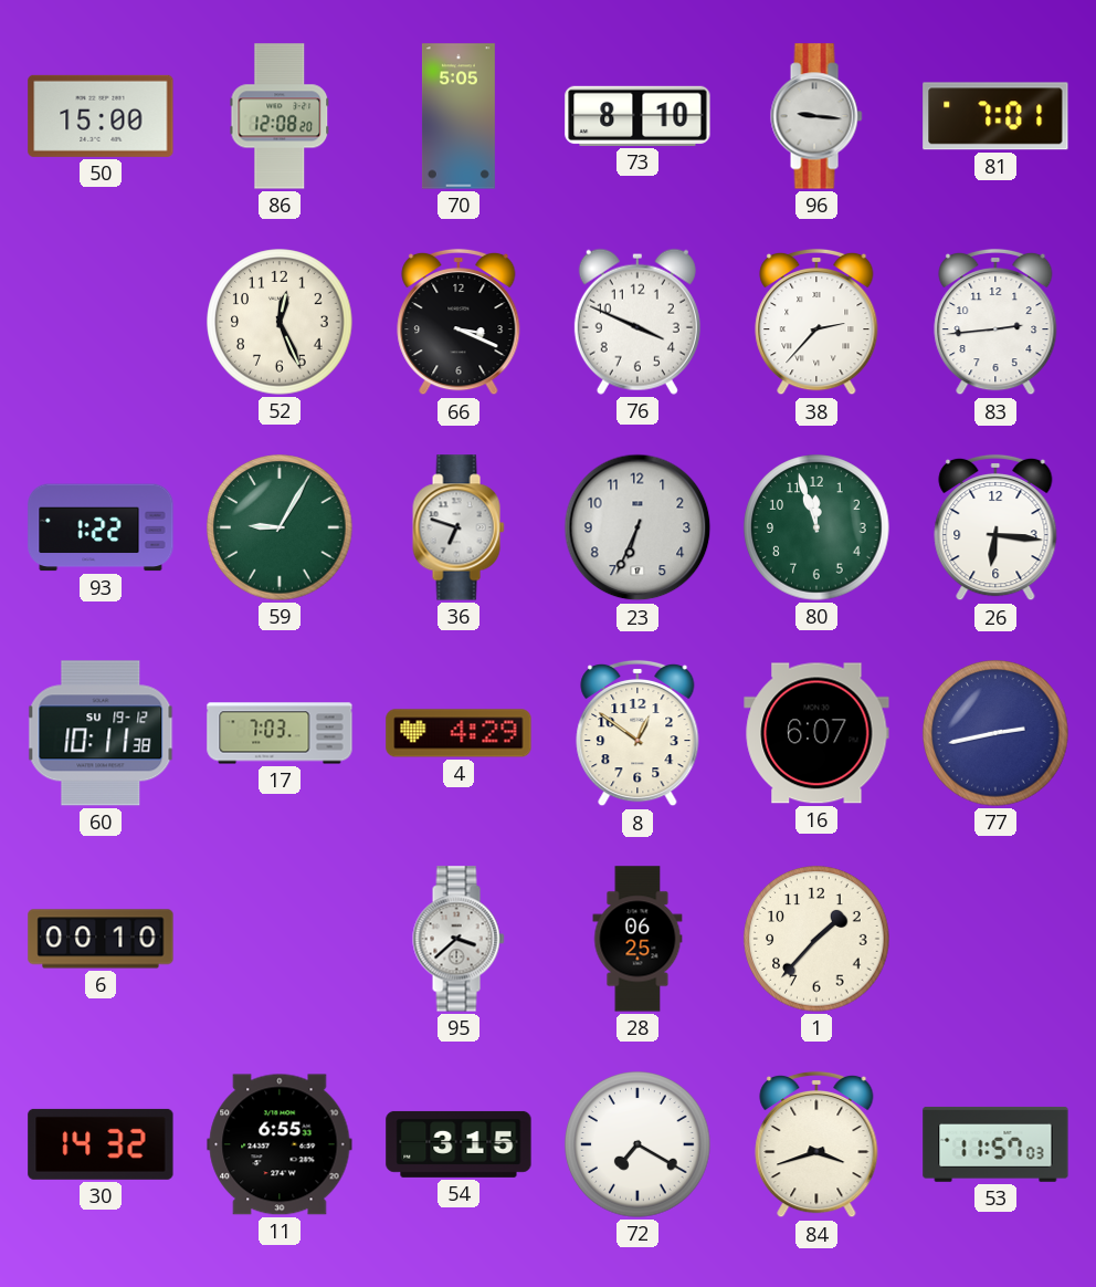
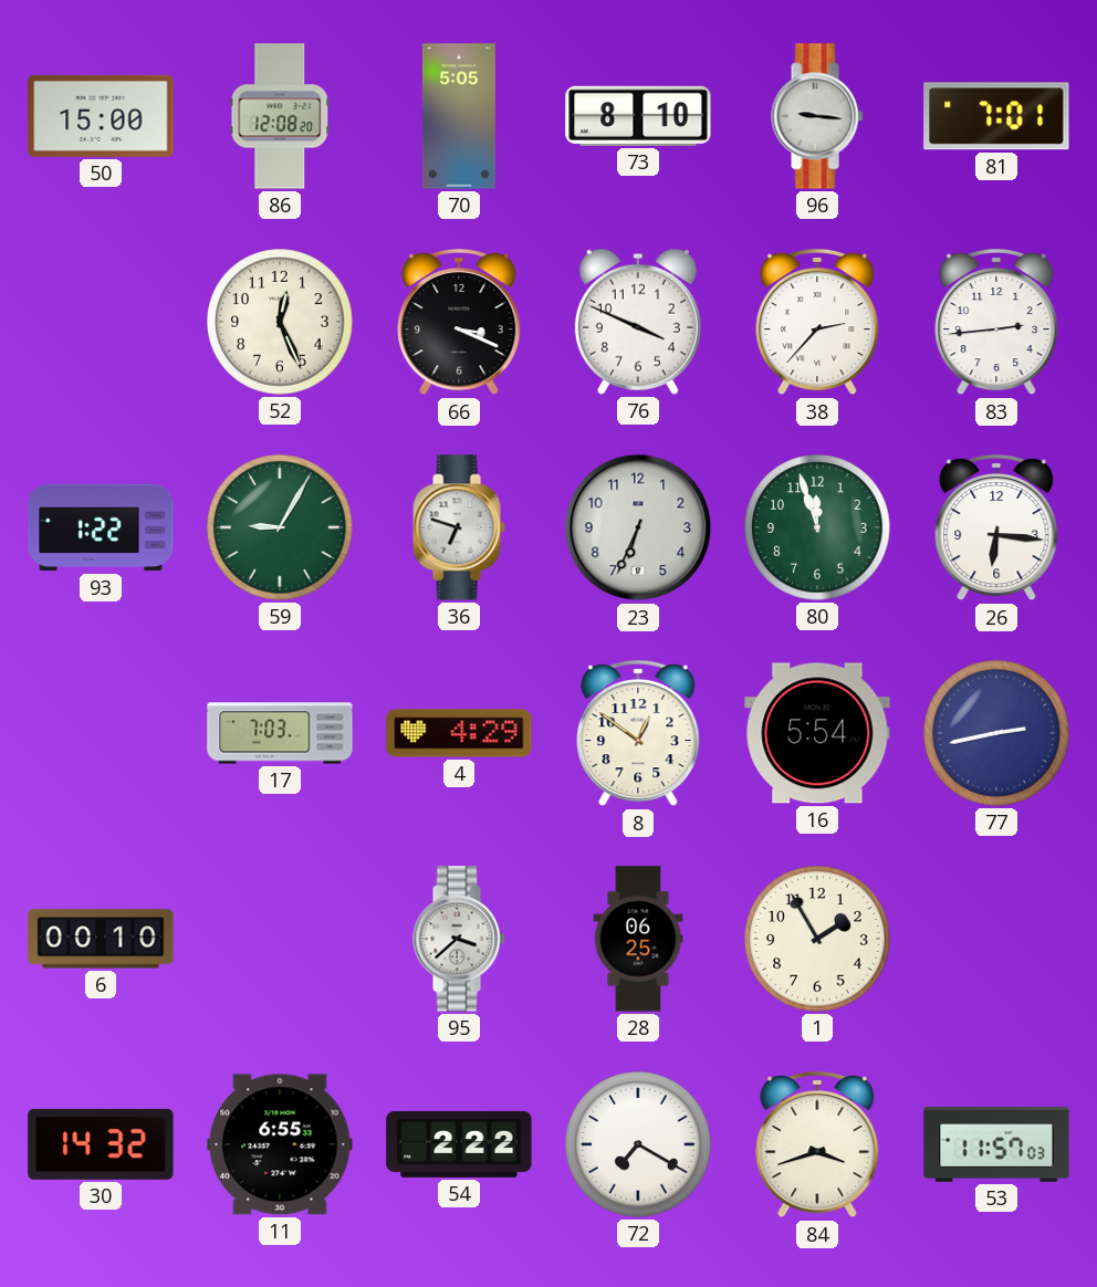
60: 10:11 -> none
16: 6:07 -> 5:54
1: 1:37 -> 1:55
54: 3:15 -> 2:22
